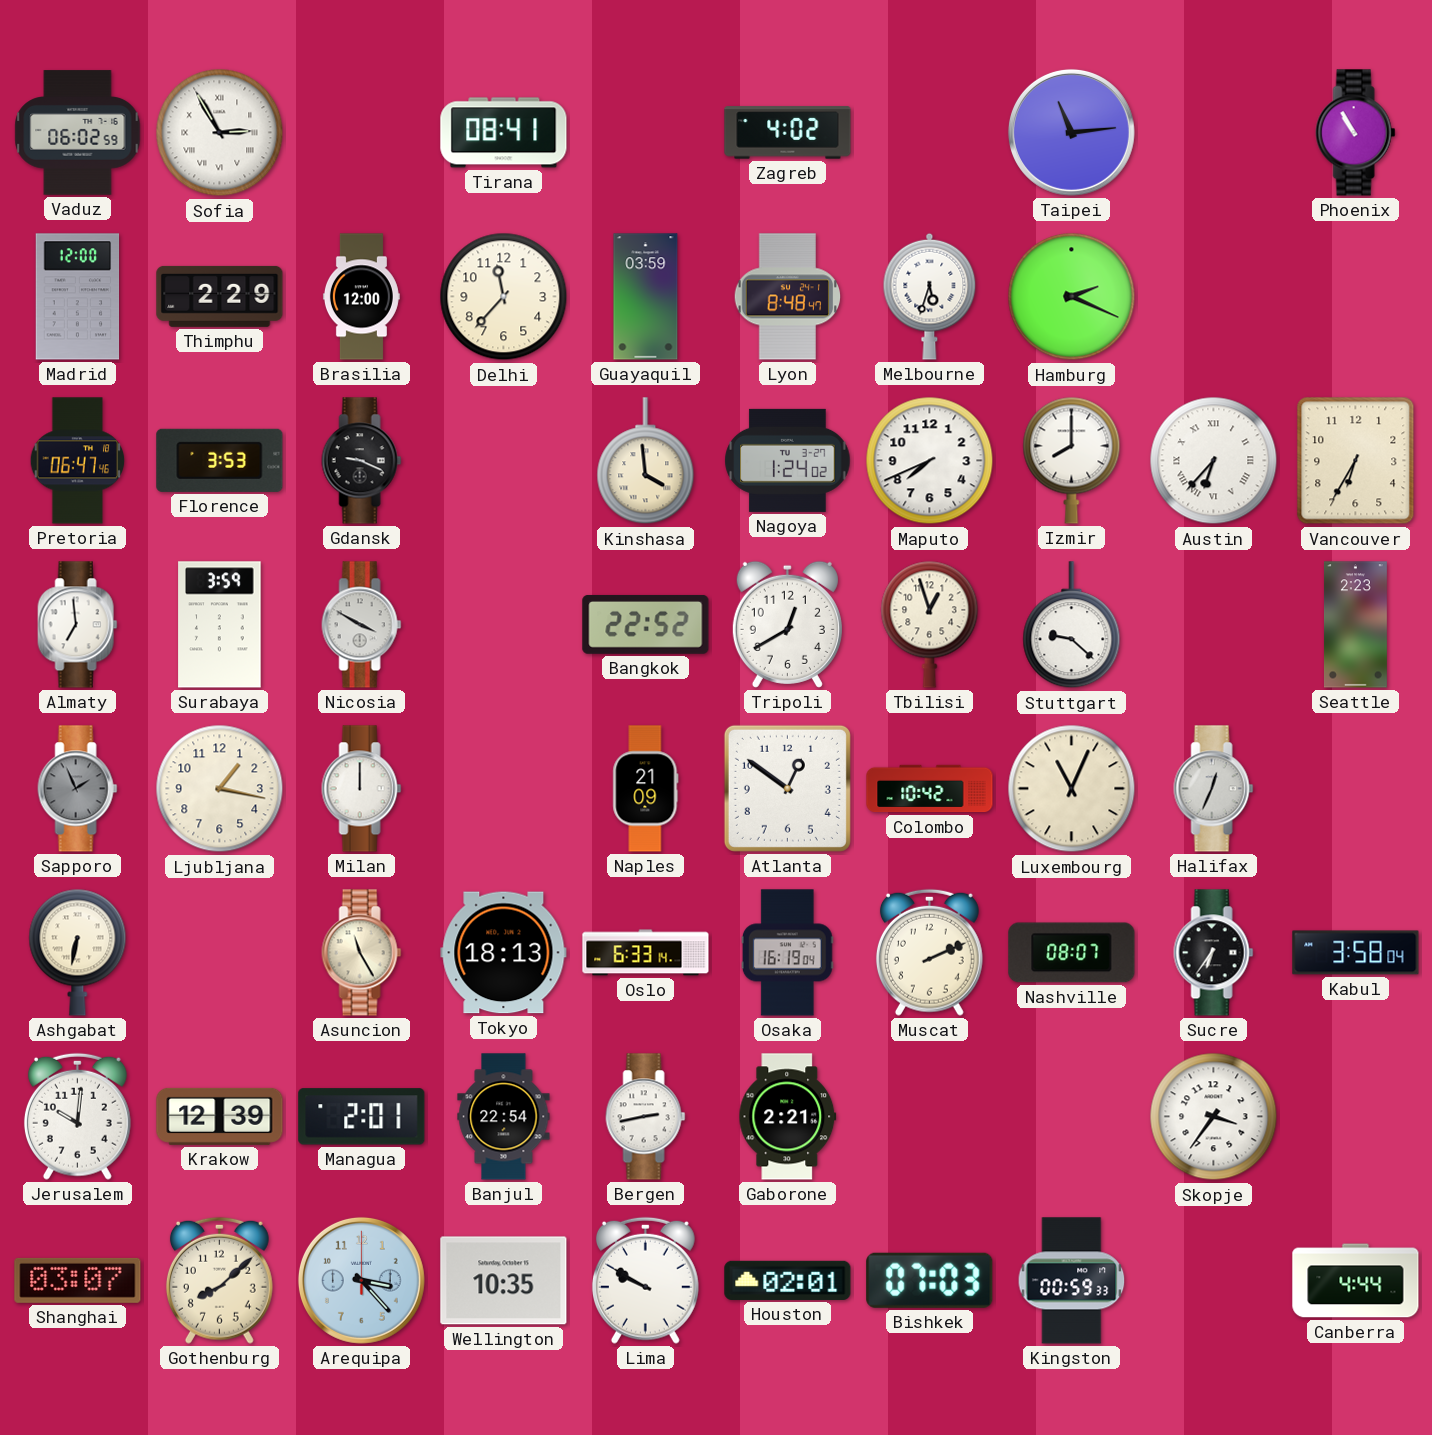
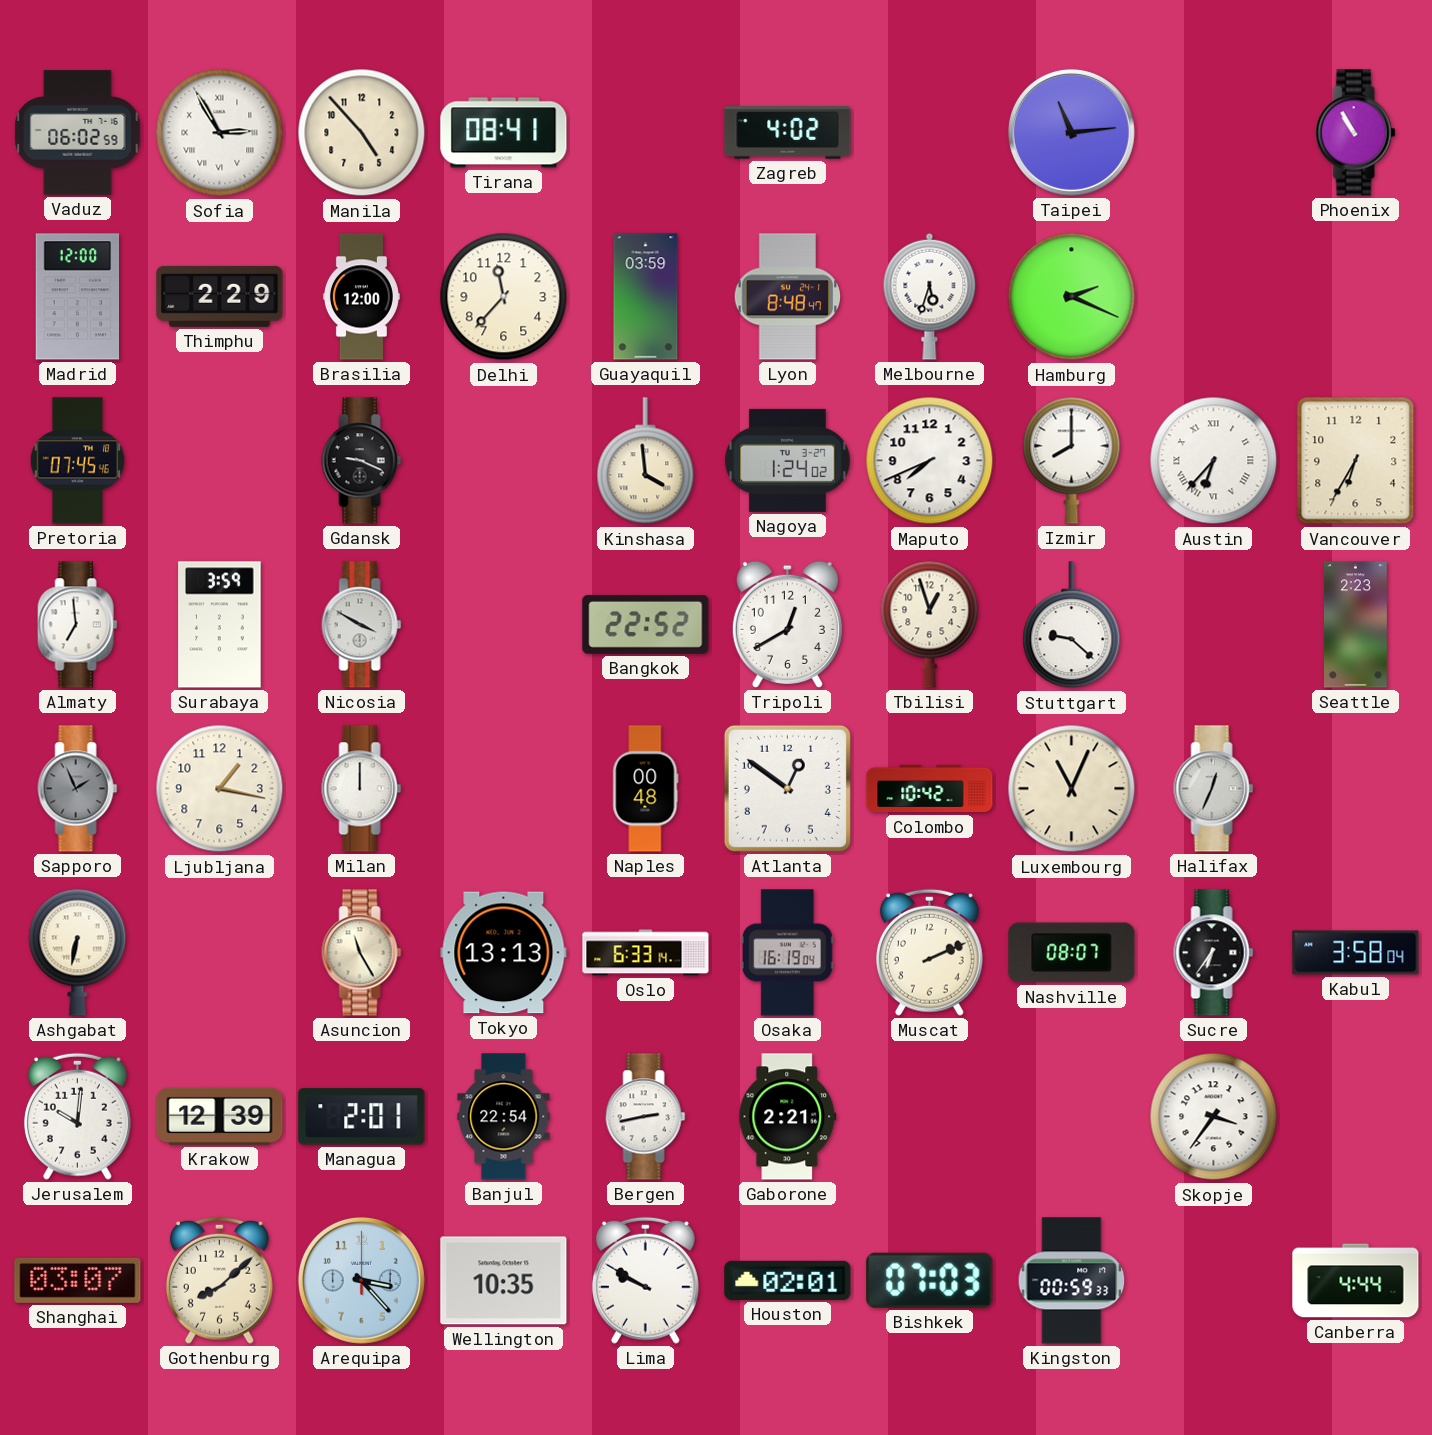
Manila: none -> 4:53
Pretoria: 06:47 -> 07:45
Florence: 3:53 -> none
Naples: 21:09 -> 00:48
Tokyo: 18:13 -> 13:13
